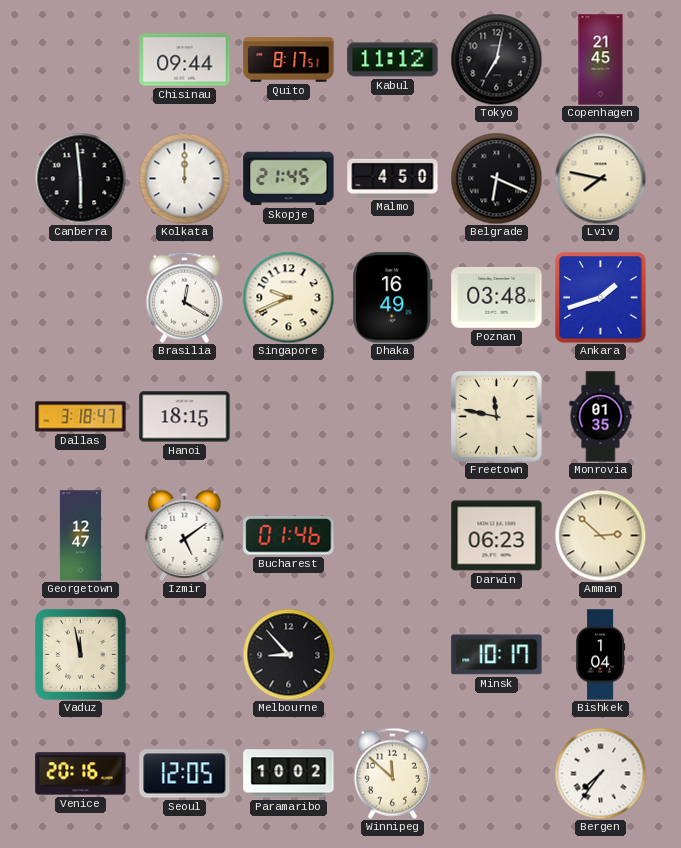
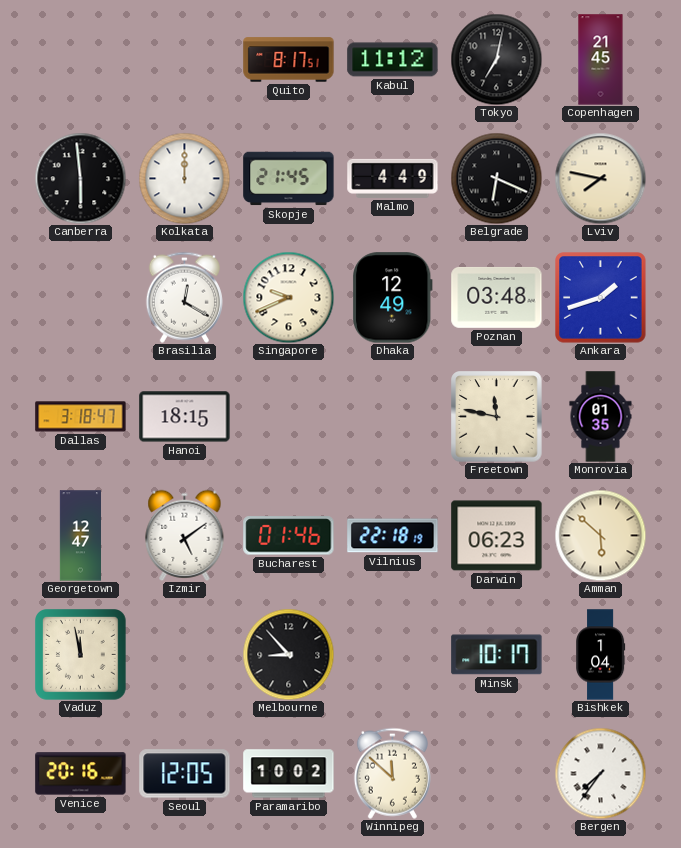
Chisinau: 09:44 -> none
Malmo: 4:50 -> 4:49
Dhaka: 16:49 -> 12:49
Vilnius: none -> 22:18
Amman: 2:52 -> 5:52
